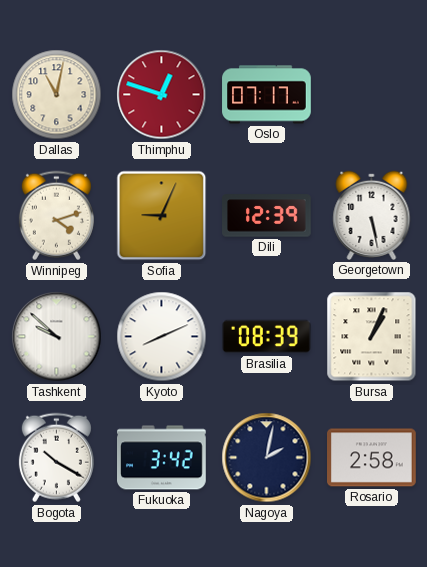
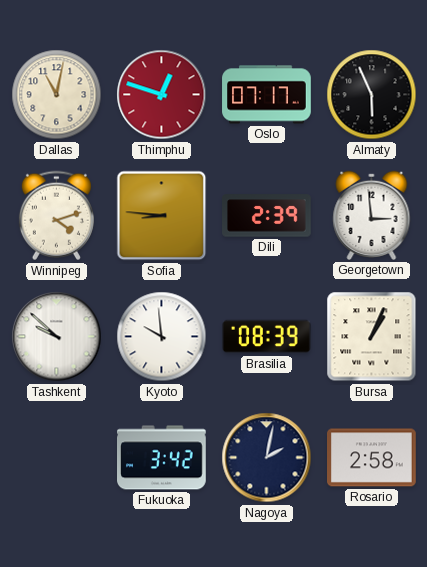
Almaty: none -> 5:56
Sofia: 9:04 -> 8:46
Dili: 12:39 -> 2:39
Georgetown: 5:28 -> 2:59
Kyoto: 8:11 -> 9:59
Bogota: 10:20 -> none
